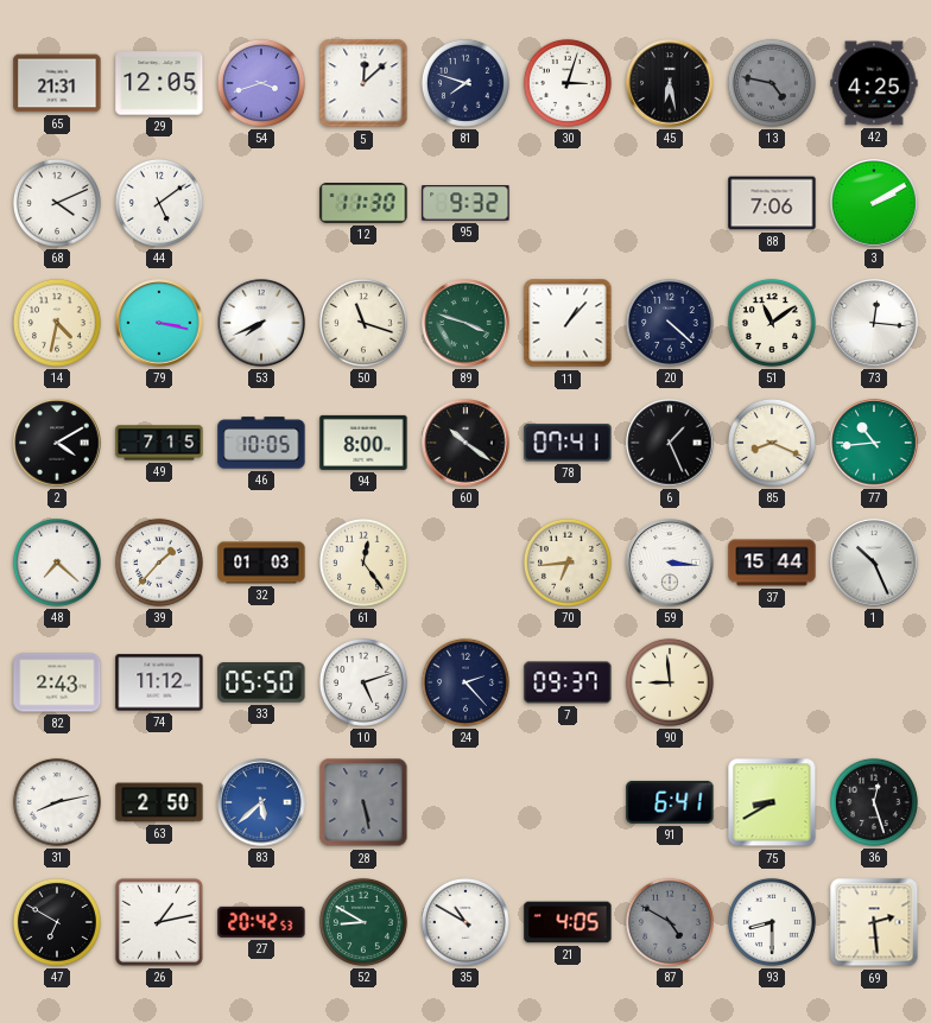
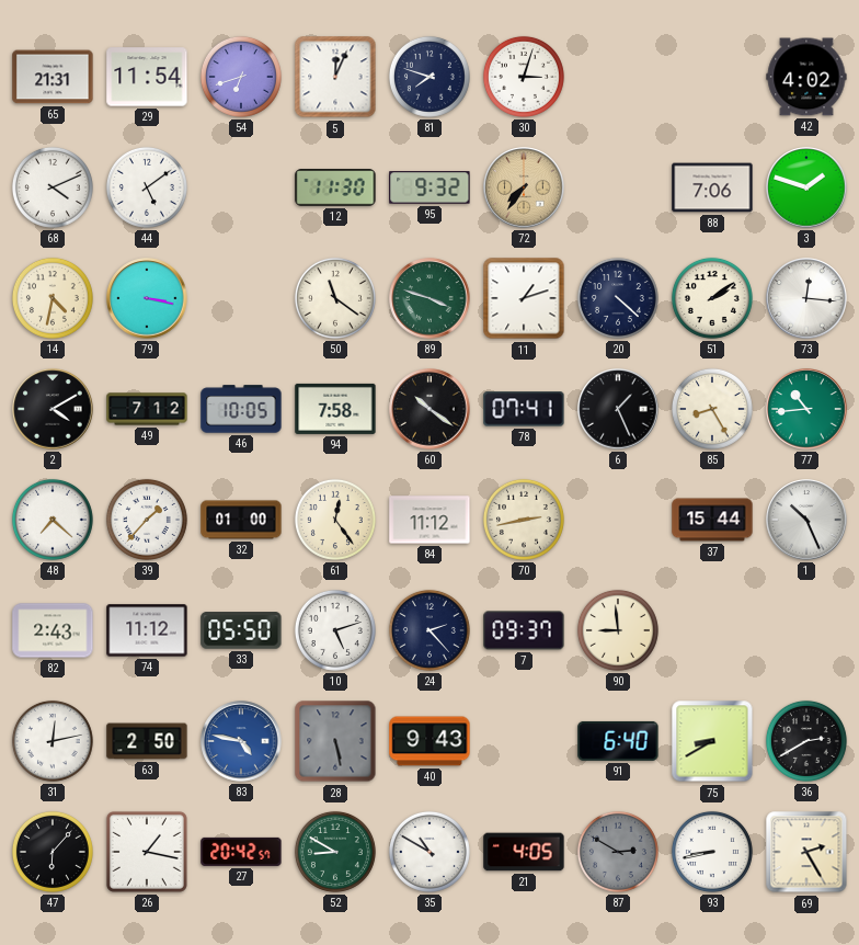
29: 12:05 -> 11:54
54: 3:42 -> 6:42
5: 12:08 -> 12:04
45: 6:28 -> none
13: 4:47 -> none
42: 4:25 -> 4:02
72: none -> 7:36
3: 2:10 -> 1:48
53: 7:41 -> none
50: 11:18 -> 11:21
11: 1:07 -> 1:12
51: 11:09 -> 2:09
49: 7:15 -> 7:12
94: 8:00 -> 7:58
85: 8:19 -> 8:25
32: 01:03 -> 01:00
84: none -> 11:12
70: 6:44 -> 2:43
59: 3:16 -> none
31: 8:13 -> 12:13
83: 5:38 -> 4:47
40: none -> 9:43
91: 6:41 -> 6:40
36: 12:27 -> 2:40
47: 6:50 -> 6:07
26: 1:13 -> 1:17
27: 20:42:53 -> 20:42:57
87: 4:50 -> 2:50
93: 8:30 -> 8:43
69: 2:29 -> 2:25
